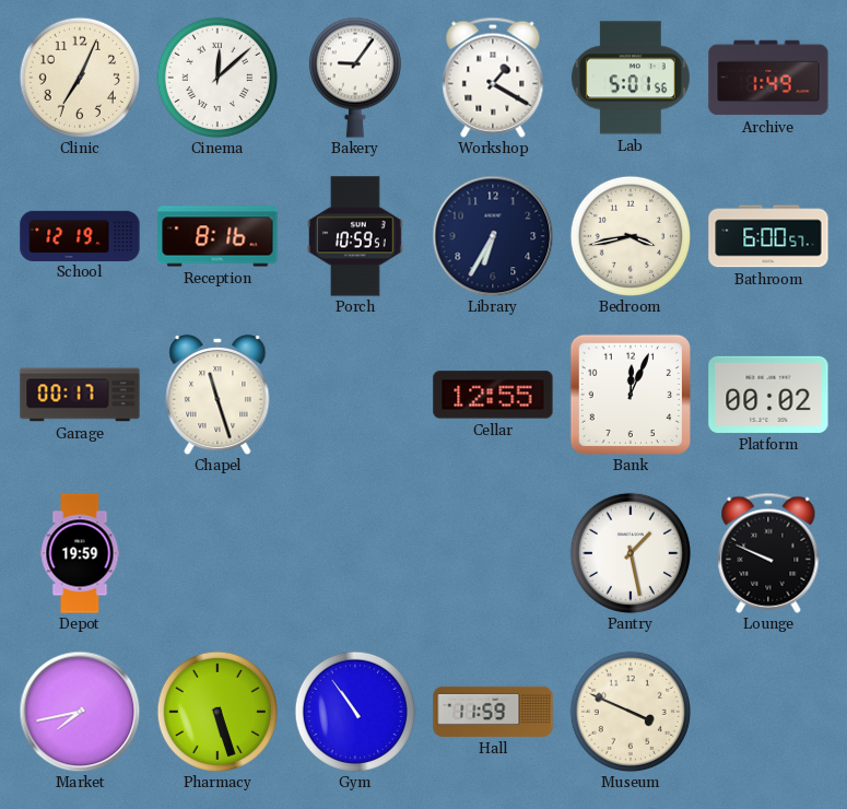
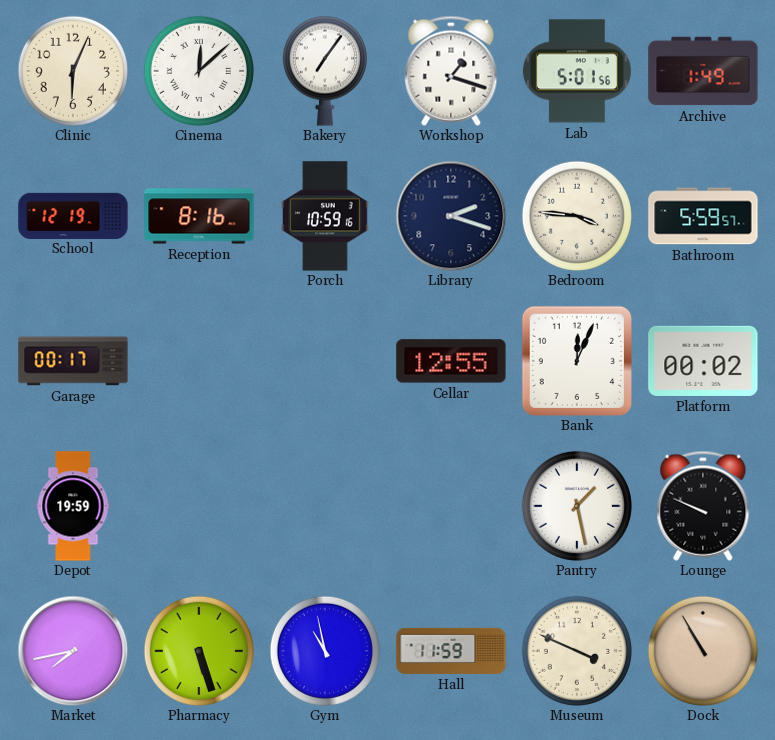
Clinic: 7:04 -> 6:04
Bakery: 9:06 -> 7:06
Workshop: 1:20 -> 1:18
Porch: 10:59:51 -> 10:59:16
Library: 6:35 -> 2:18
Bedroom: 3:43 -> 3:46
Bathroom: 6:00 -> 5:59
Chapel: 11:27 -> none
Gym: 10:54 -> 10:58
Dock: none -> 10:55
